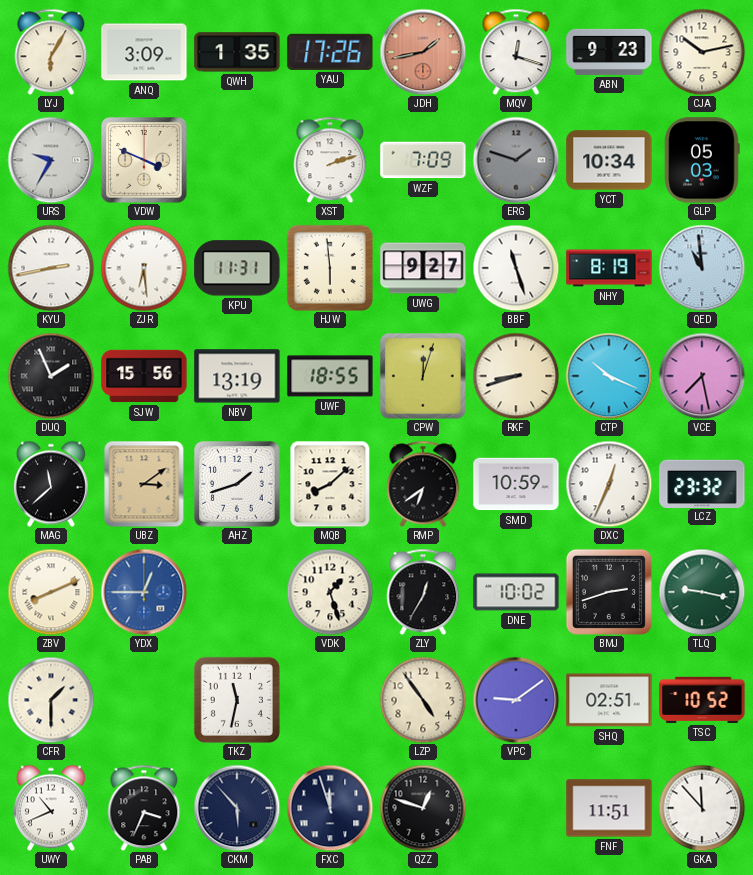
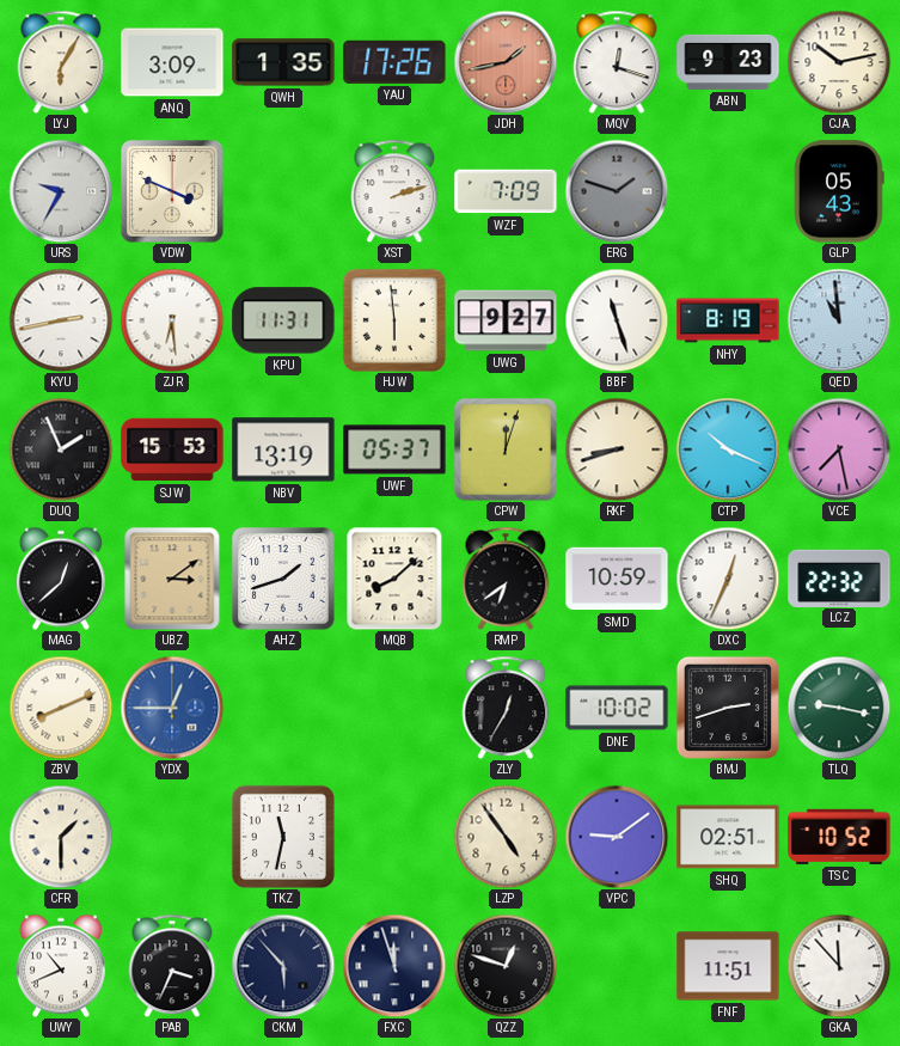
YCT: 10:34 -> none
GLP: 05:03 -> 05:43
SJW: 15:56 -> 15:53
UWF: 18:55 -> 05:37
MAG: 11:38 -> 12:38
LCZ: 23:32 -> 22:32
VDK: 1:27 -> none
